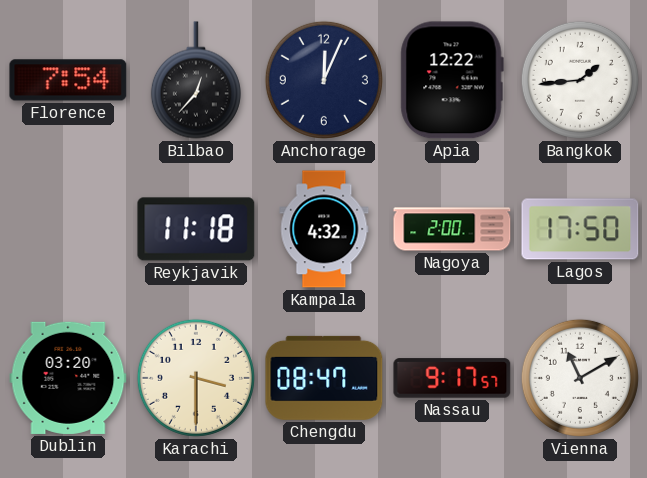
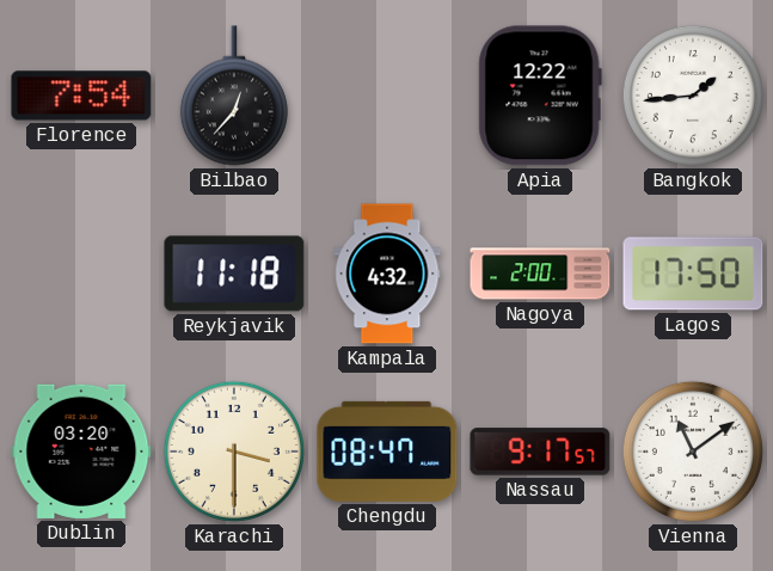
Anchorage: 12:04 -> none
Vienna: 11:10 -> 11:09
